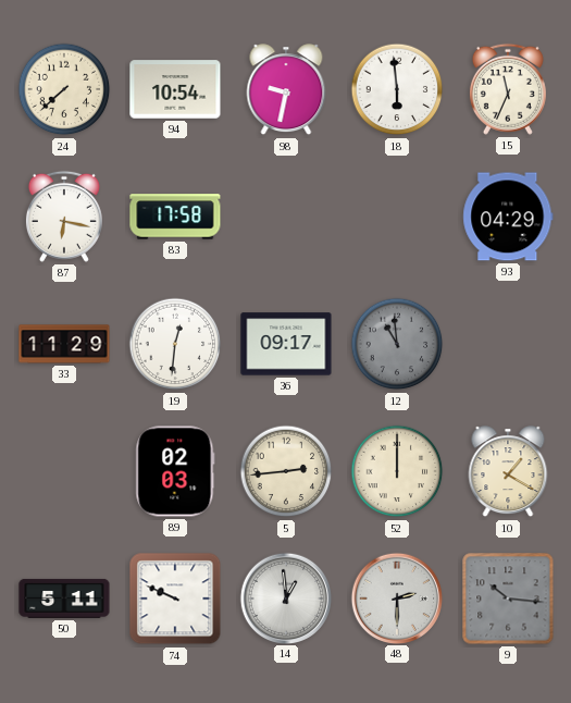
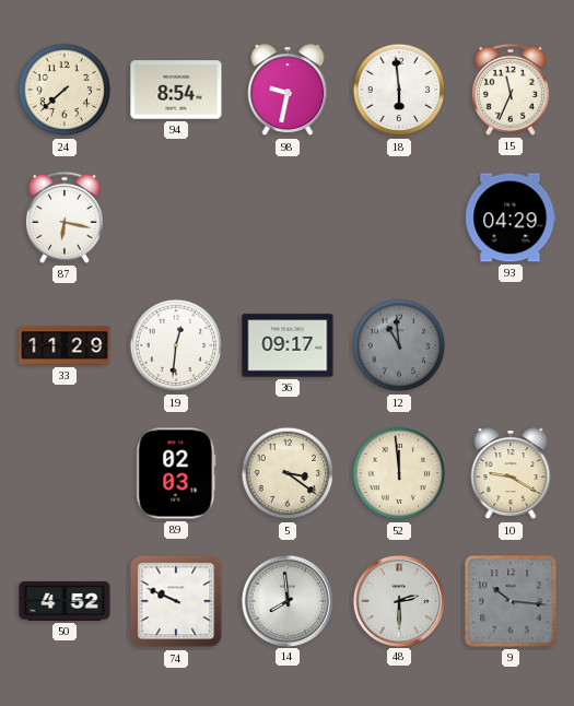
94: 10:54 -> 8:54
83: 17:58 -> none
5: 2:44 -> 3:21
52: 12:00 -> 11:59
10: 1:20 -> 9:20
50: 5:11 -> 4:52
14: 12:59 -> 7:59
